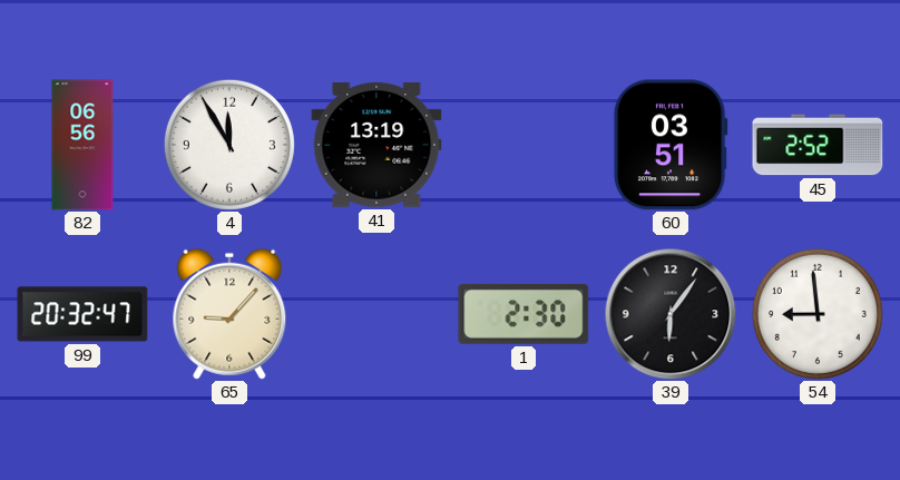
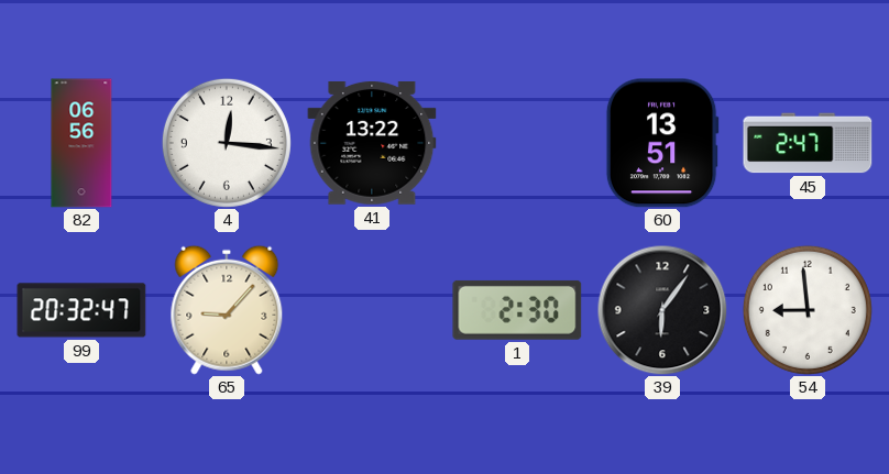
4: 11:55 -> 12:16
41: 13:19 -> 13:22
60: 03:51 -> 13:51
45: 2:52 -> 2:47
